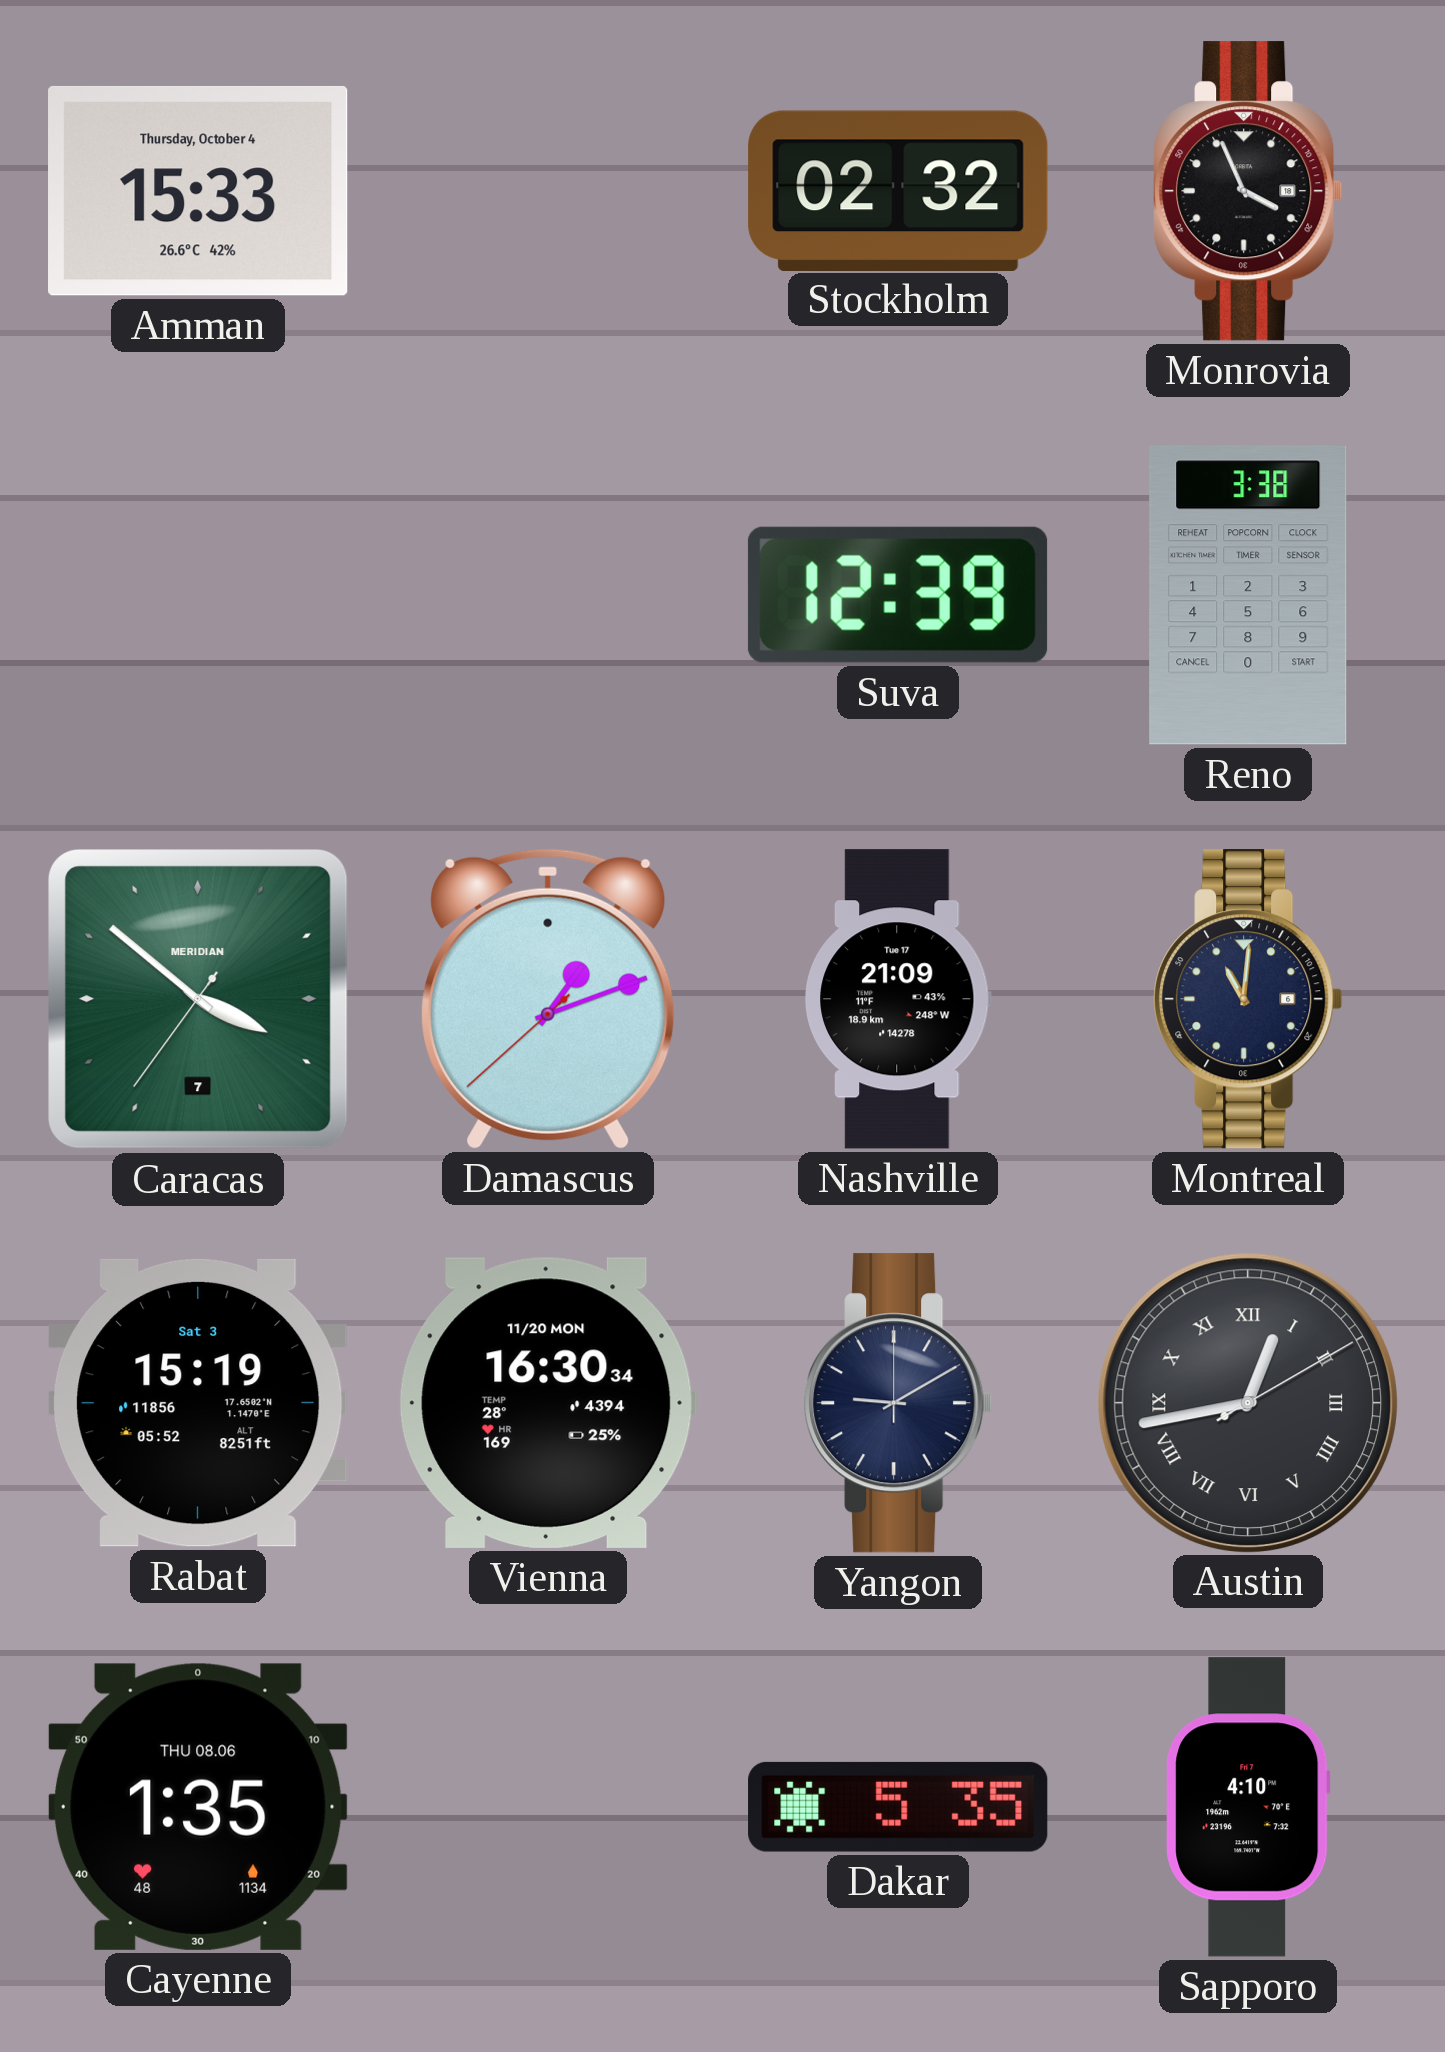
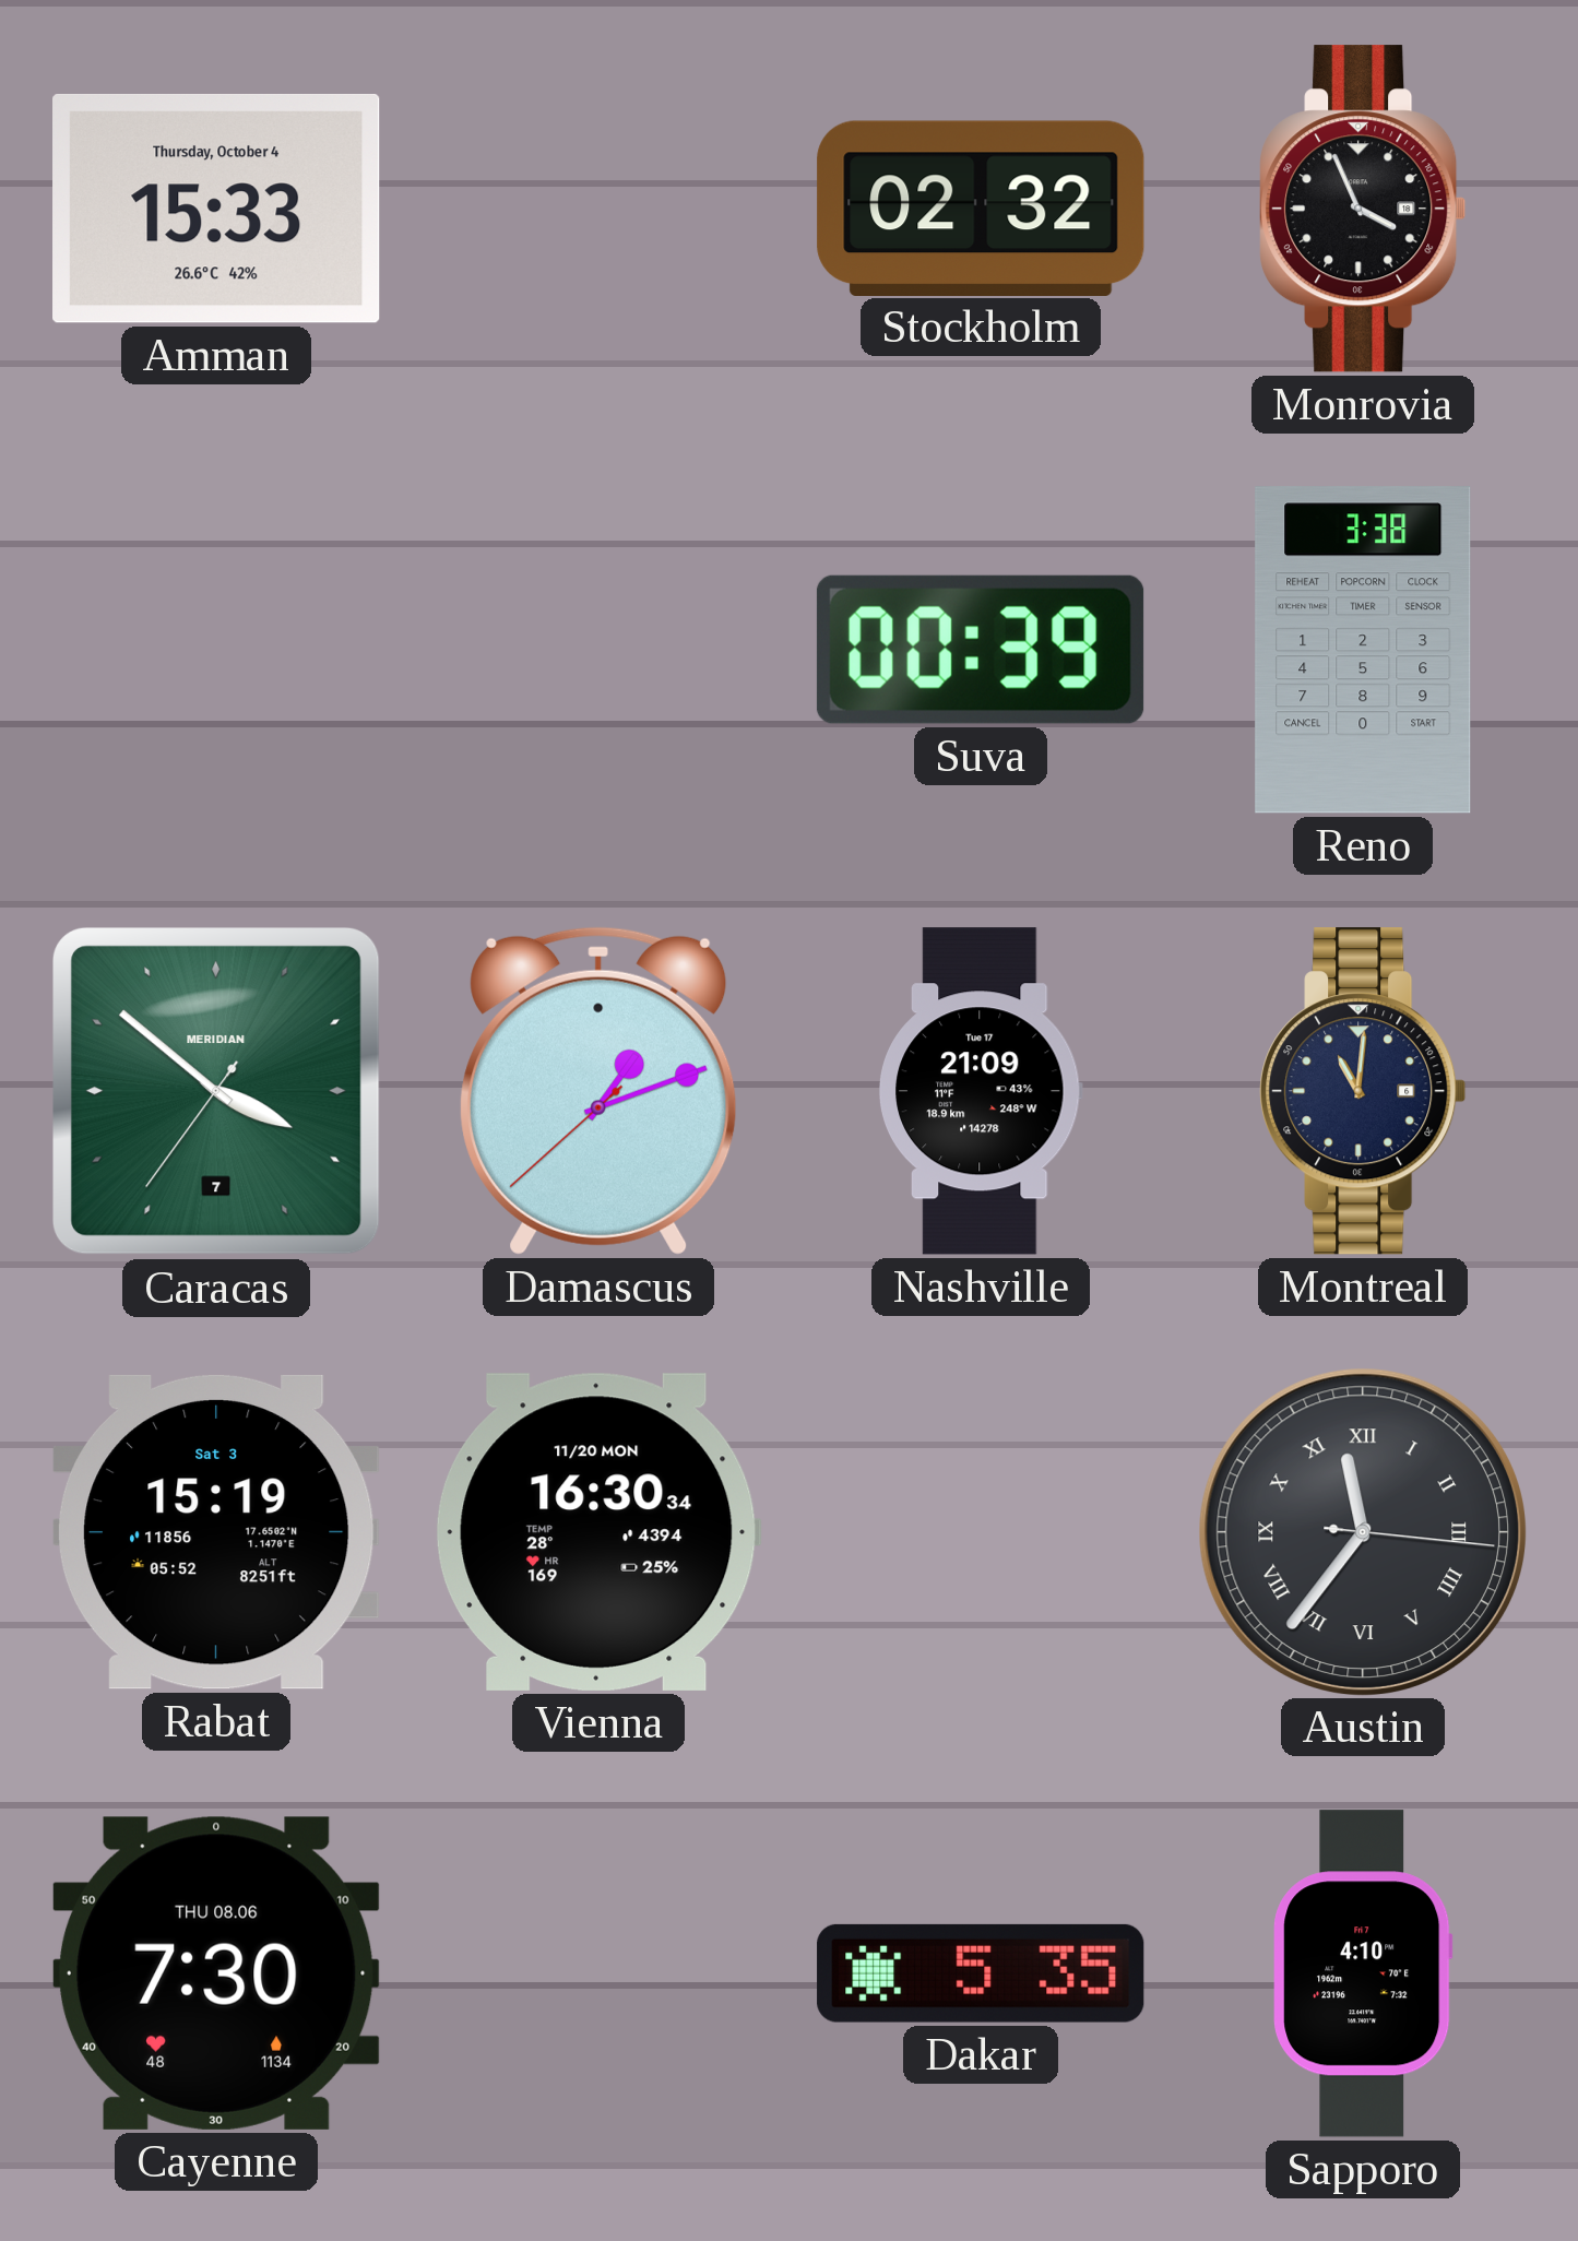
Suva: 12:39 -> 00:39
Yangon: 9:10 -> none
Austin: 12:43 -> 11:36
Cayenne: 1:35 -> 7:30
